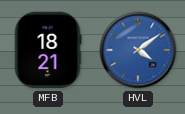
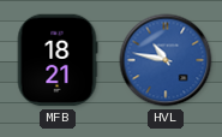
HVL: 4:09 -> 10:47
